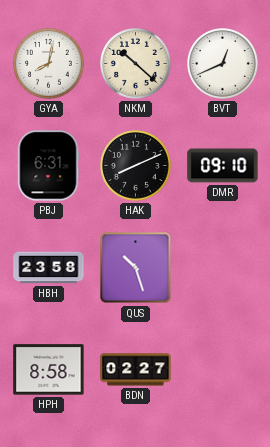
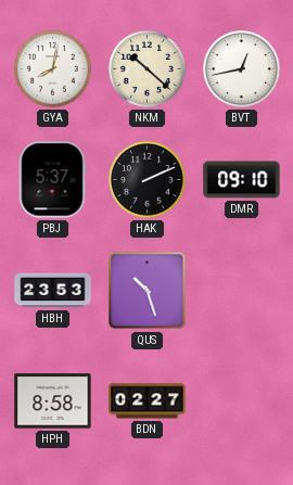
BVT: 12:41 -> 12:43
PBJ: 6:31 -> 5:37
HAK: 8:11 -> 2:11
HBH: 23:58 -> 23:53
